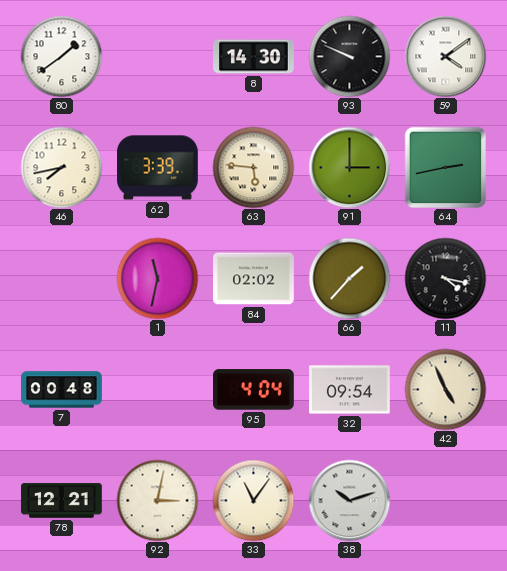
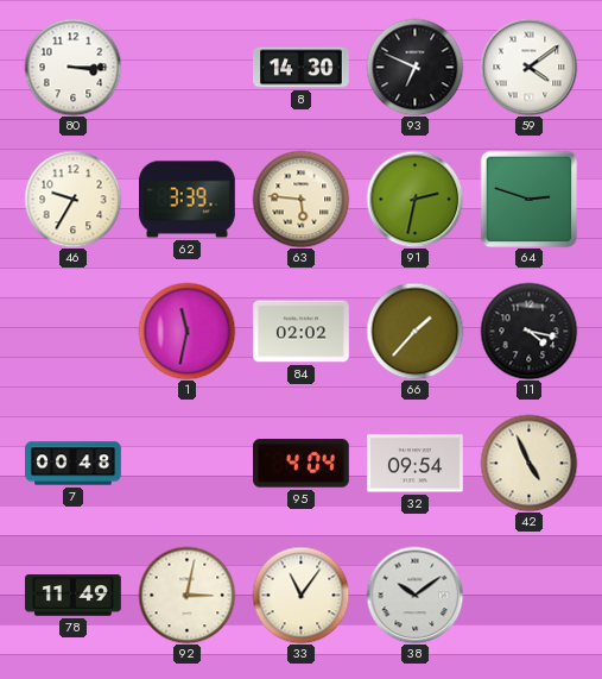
80: 1:39 -> 3:15
93: 9:49 -> 6:49
46: 7:43 -> 9:35
91: 3:00 -> 2:32
64: 2:43 -> 2:48
78: 12:21 -> 11:49
38: 10:12 -> 10:09
